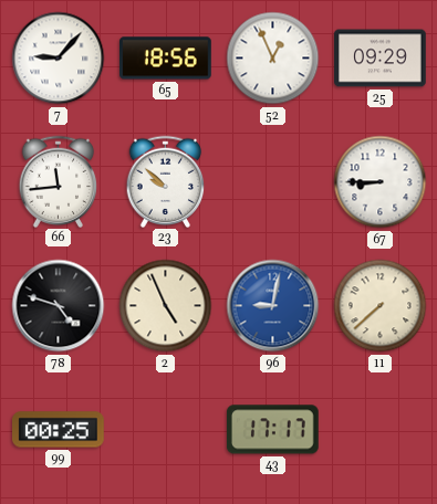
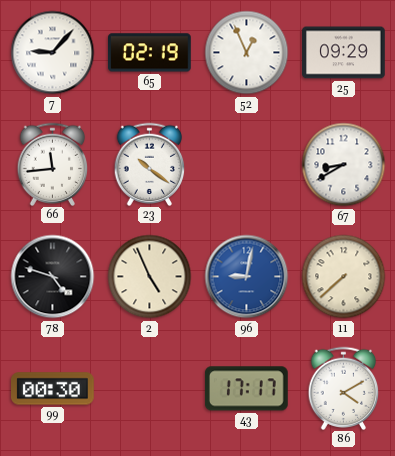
65: 18:56 -> 02:19
23: 9:52 -> 10:21
67: 8:45 -> 8:40
99: 00:25 -> 00:30
86: none -> 4:10
